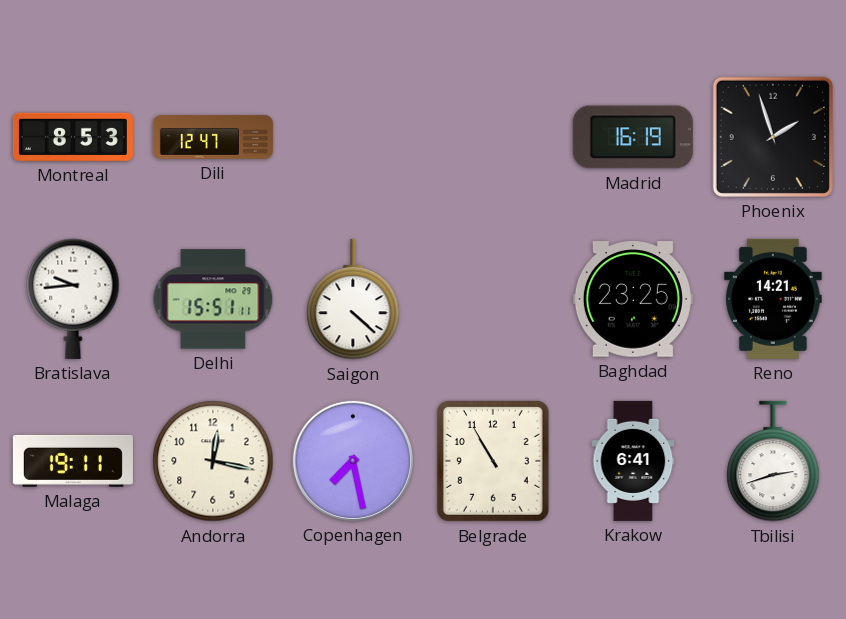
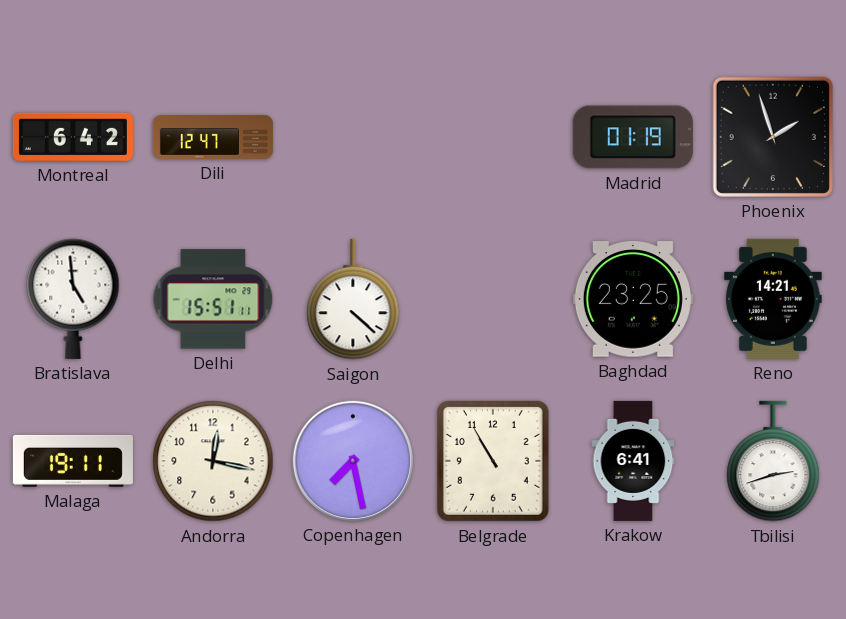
Montreal: 8:53 -> 6:42
Madrid: 16:19 -> 01:19
Bratislava: 9:44 -> 4:59
